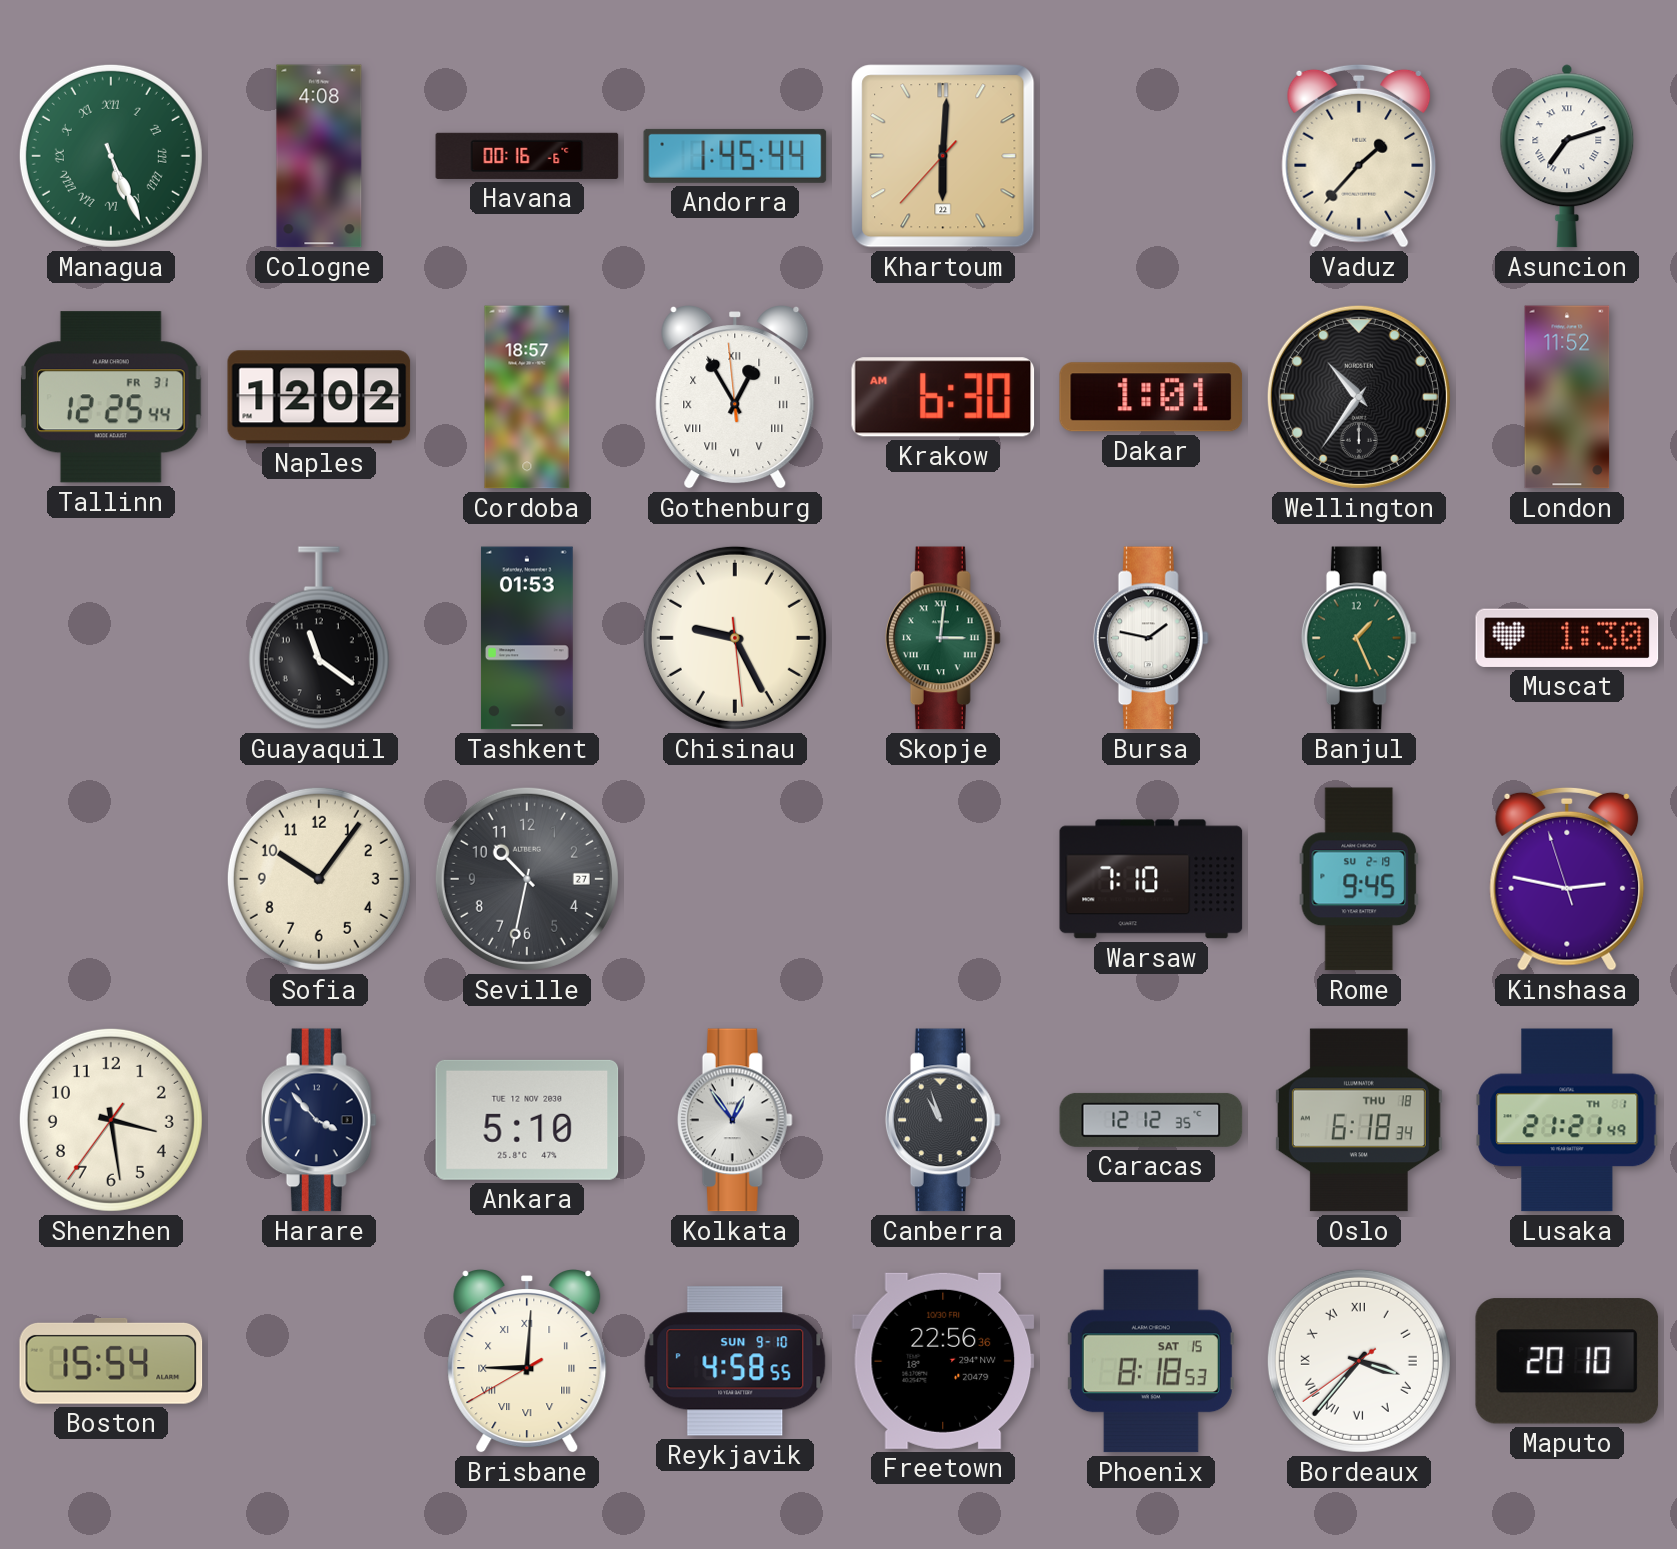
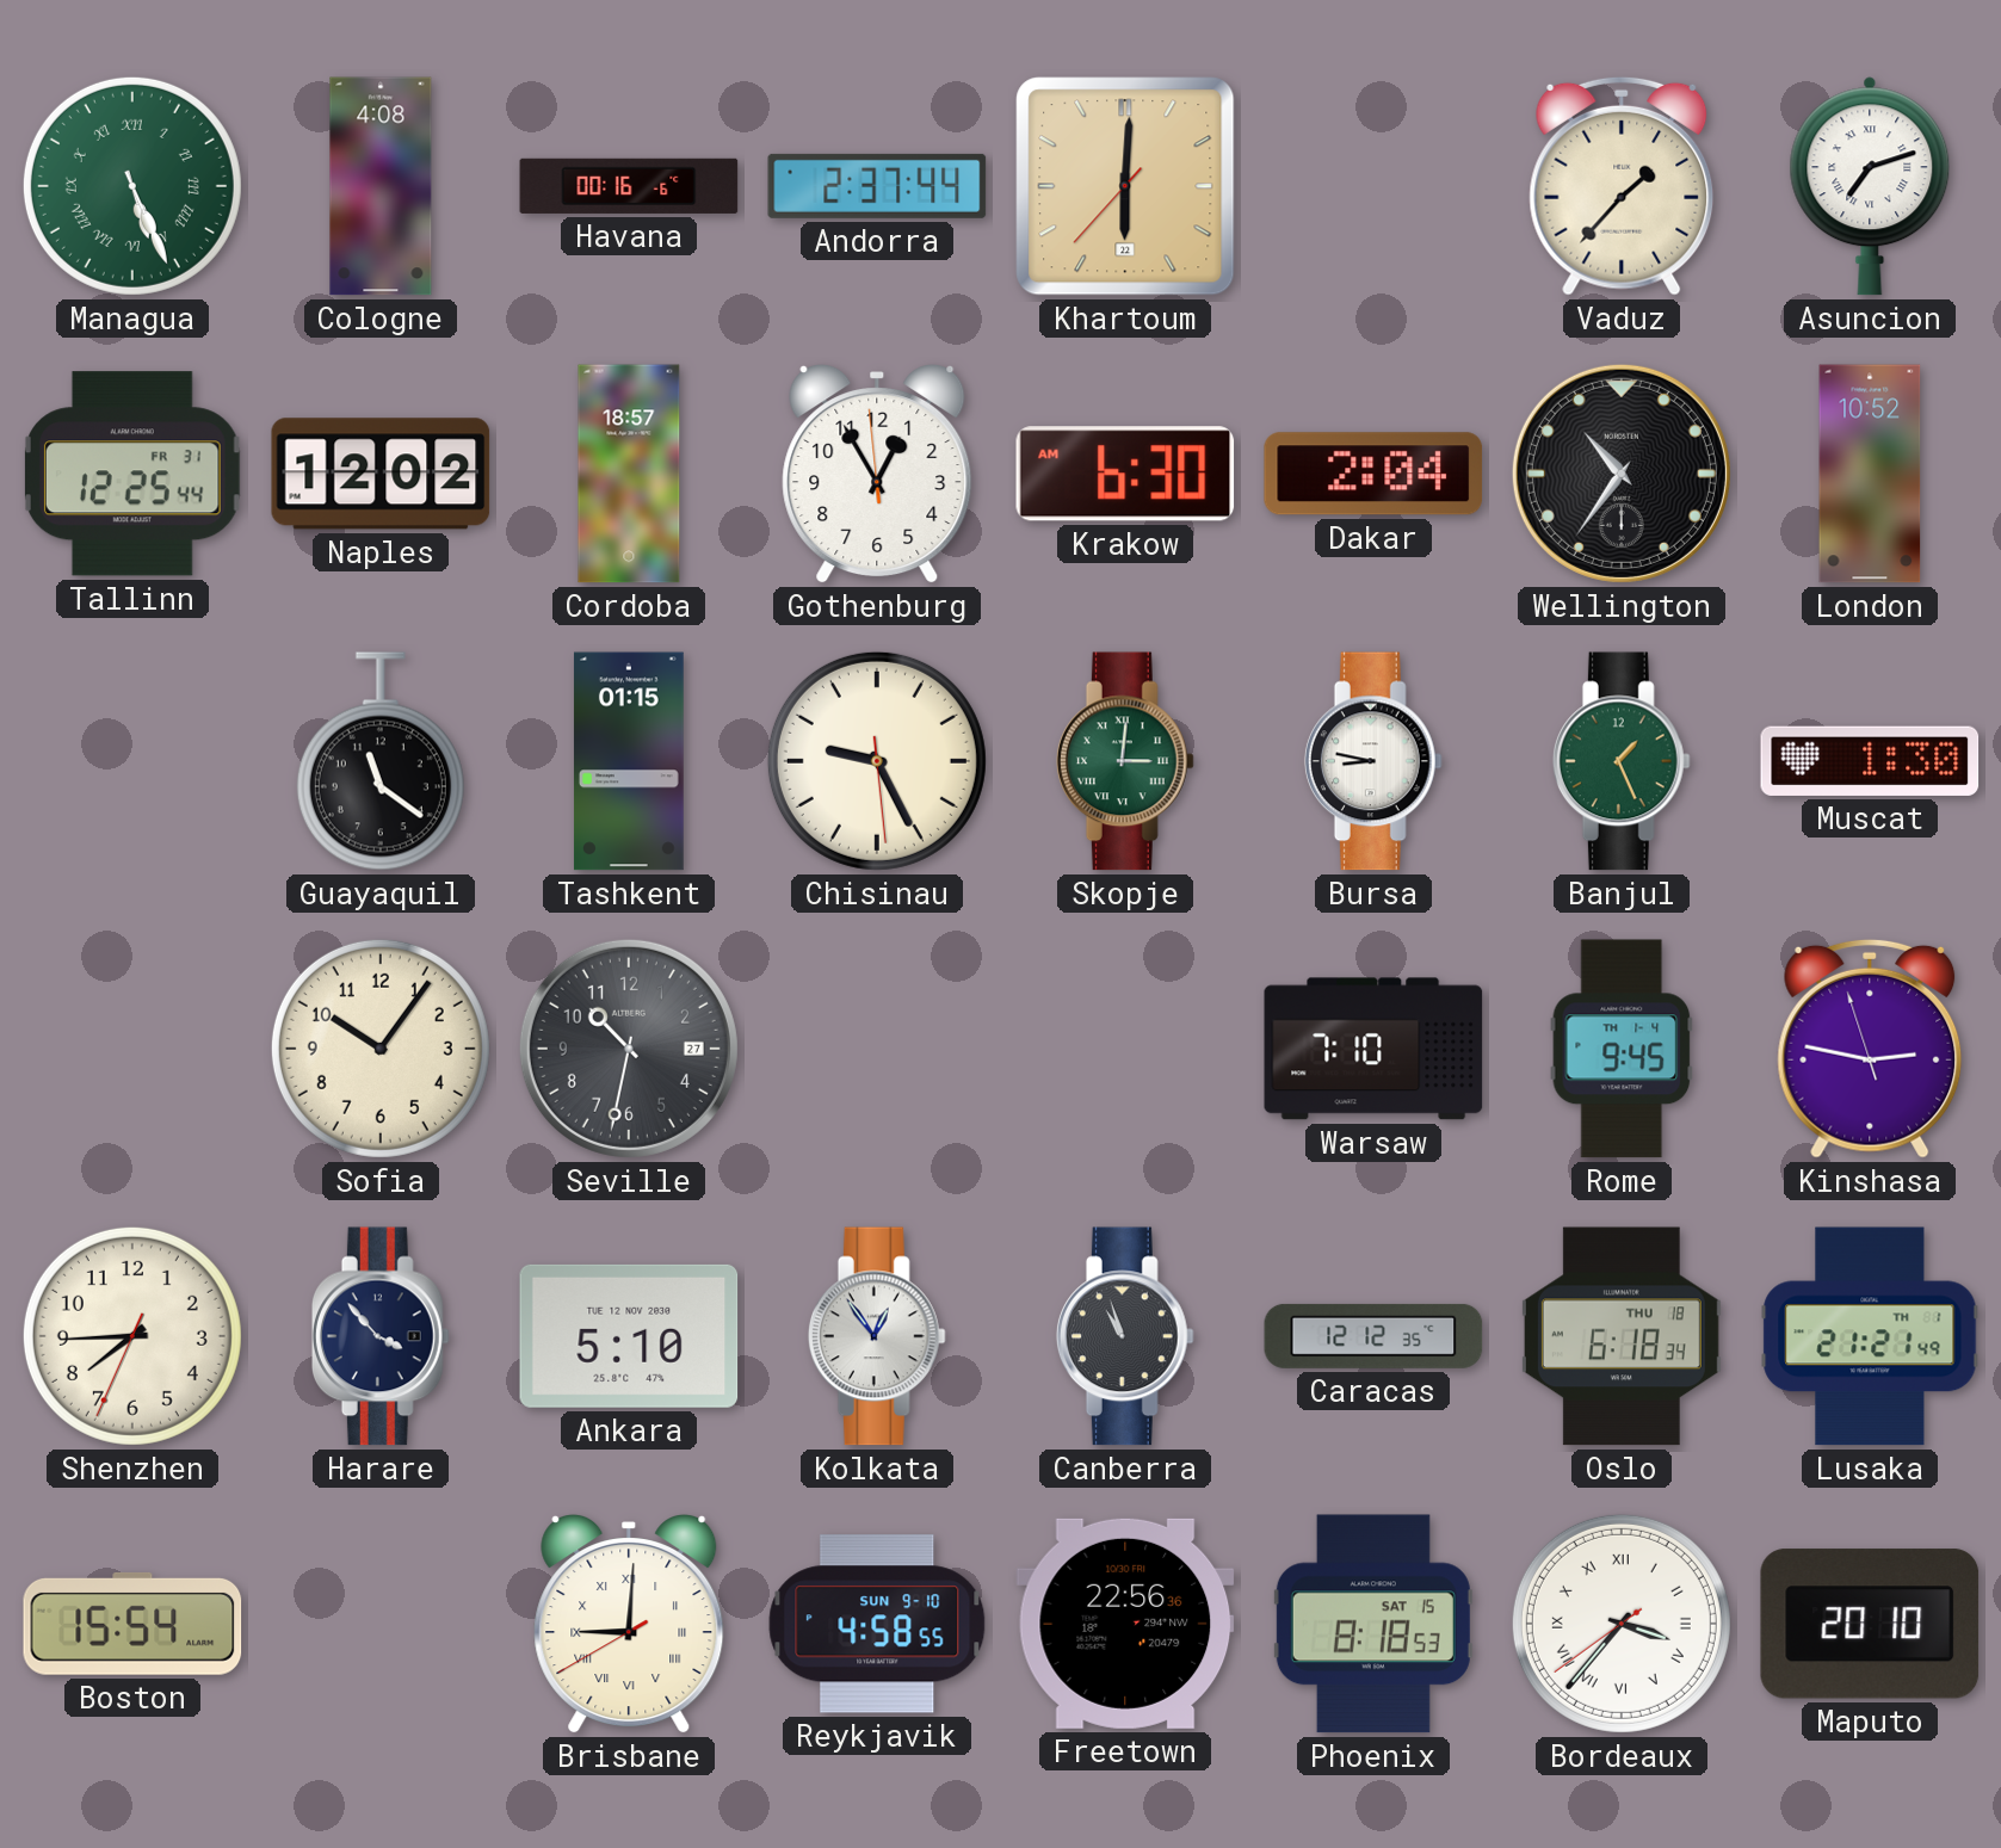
Andorra: 1:45 -> 2:37
Gothenburg numerals: Roman -> Arabic
Dakar: 1:01 -> 2:04
London: 11:52 -> 10:52
Tashkent: 01:53 -> 01:15
Bursa: 1:47 -> 8:47
Rome date: SU 2-19 -> TH 1-4
Shenzhen: 3:28 -> 7:44
